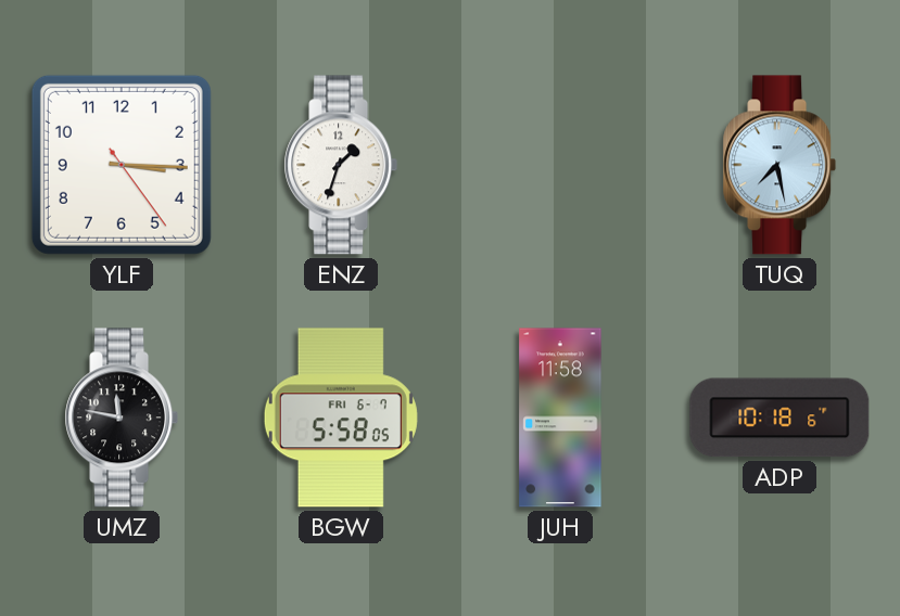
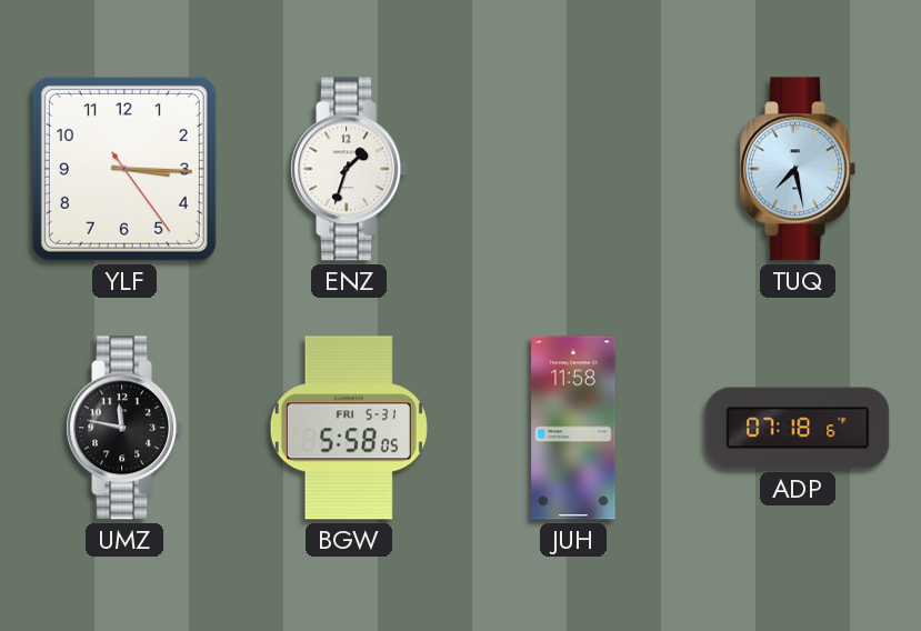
BGW date: FRI 6-7 -> FRI 5-31
ADP: 10:18 -> 07:18
